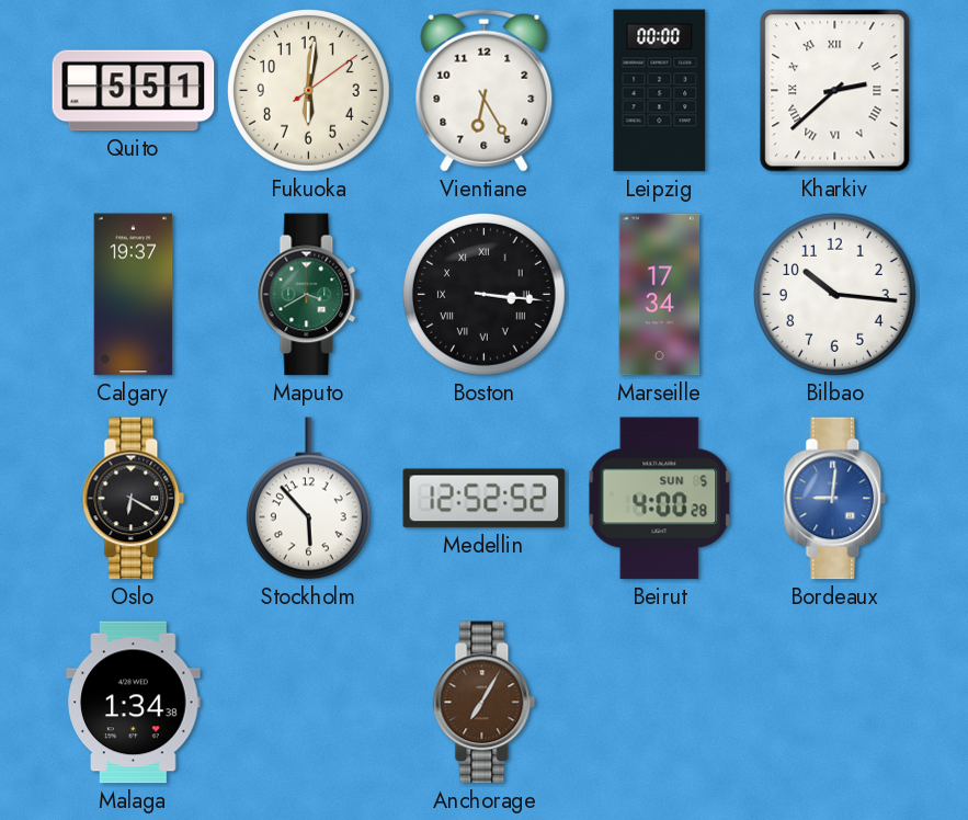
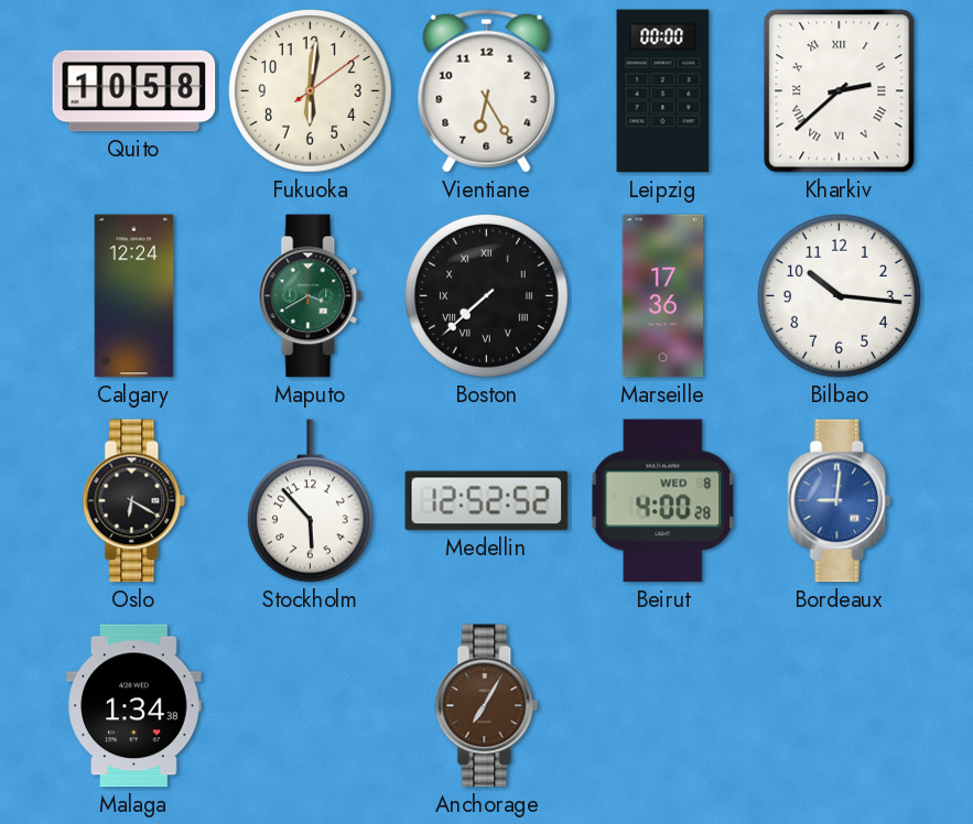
Quito: 5:51 -> 10:58
Calgary: 19:37 -> 12:24
Boston: 3:16 -> 7:38
Marseille: 17:34 -> 17:36
Beirut date: SUN 5 -> WED 8
